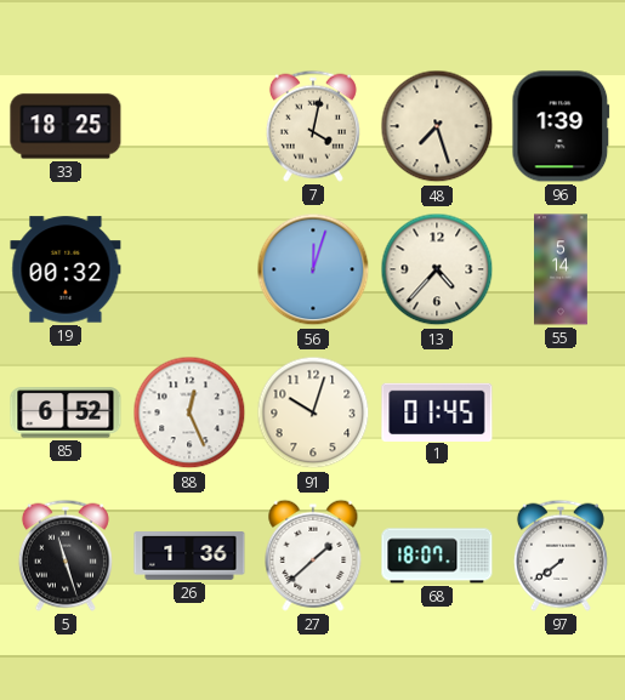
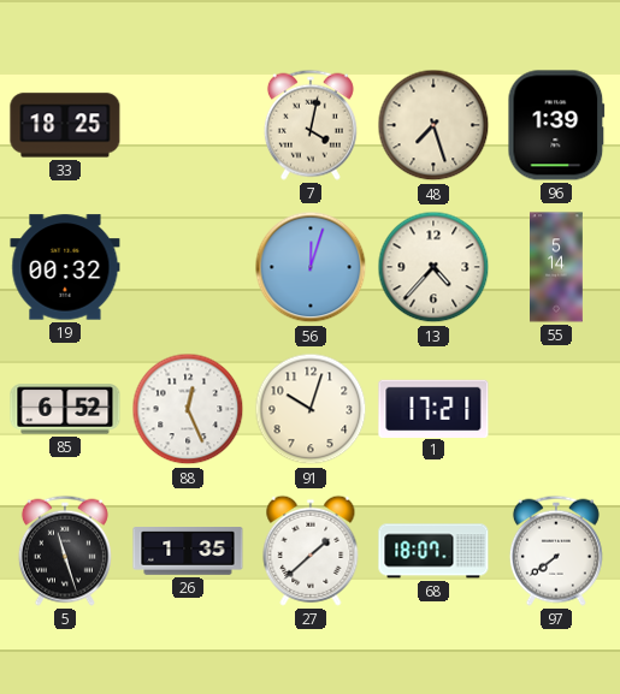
1: 01:45 -> 17:21
26: 1:36 -> 1:35
